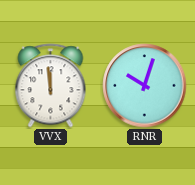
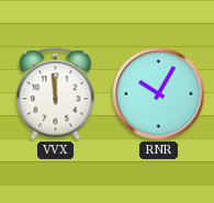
RNR: 10:03 -> 10:05
